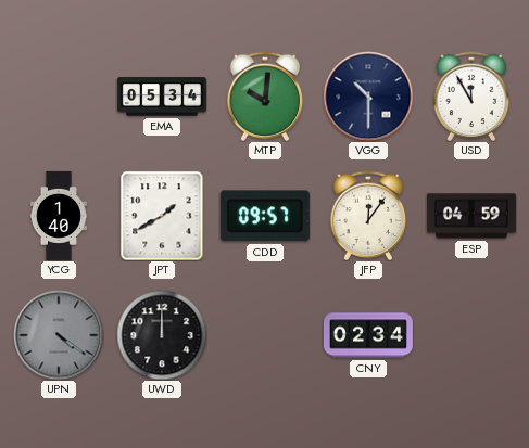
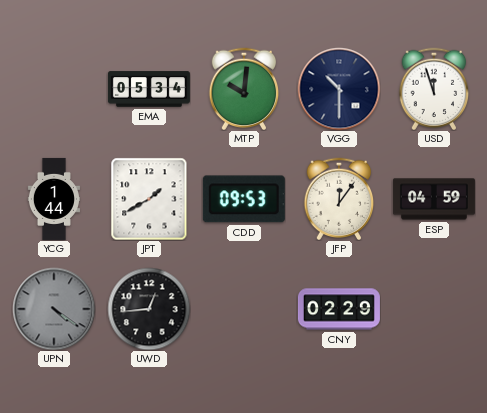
USD: 11:55 -> 11:57
YCG: 1:40 -> 1:44
CDD: 09:57 -> 09:53
UWD: 12:00 -> 12:44
CNY: 02:34 -> 02:29
